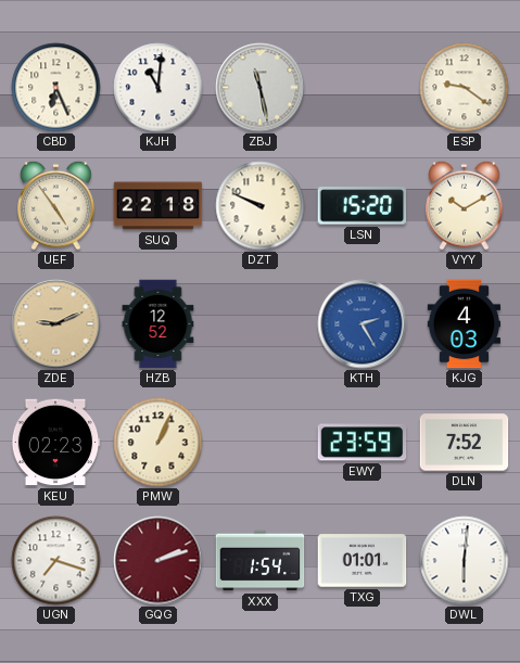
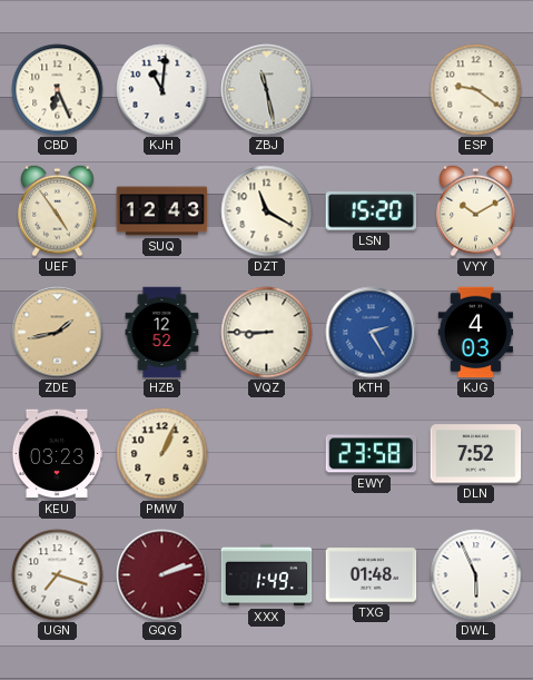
SUQ: 22:18 -> 12:43
DZT: 9:49 -> 11:20
ZDE: 9:11 -> 1:43
VQZ: none -> 8:45
KEU: 02:23 -> 03:23
EWY: 23:59 -> 23:58
XXX: 1:54 -> 1:49
TXG: 01:01 -> 01:48
DWL: 6:01 -> 5:56
